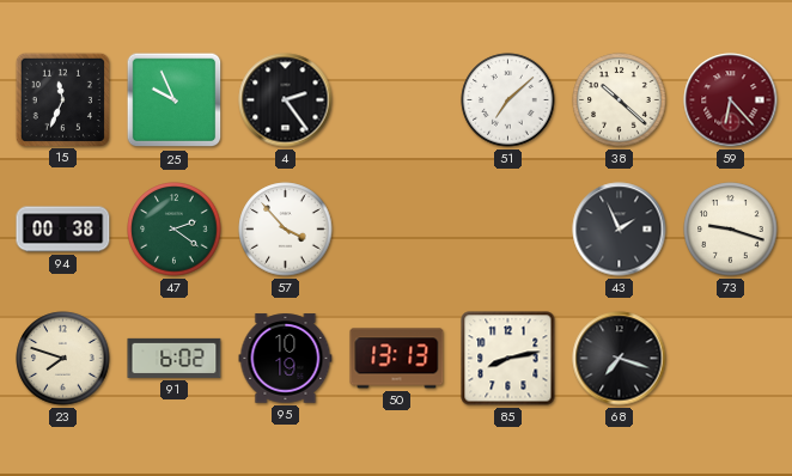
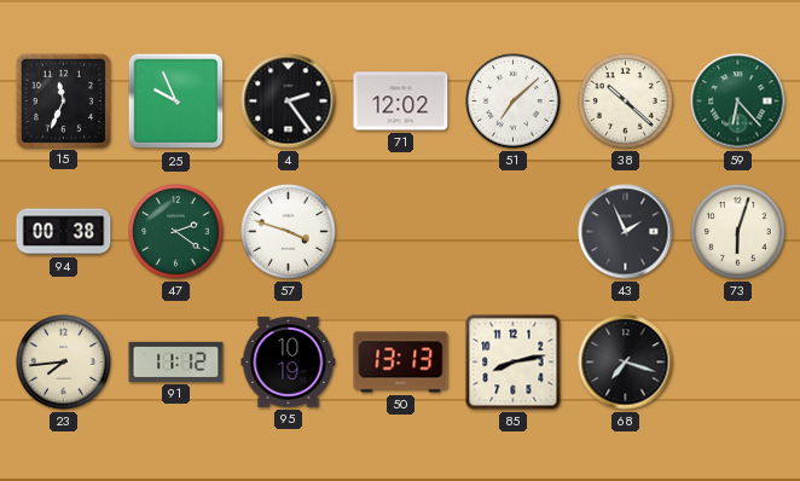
71: none -> 12:02
59 dial: burgundy -> green
57: 3:53 -> 3:48
73: 9:18 -> 6:03
23: 7:48 -> 7:44
91: 6:02 -> 11:12
